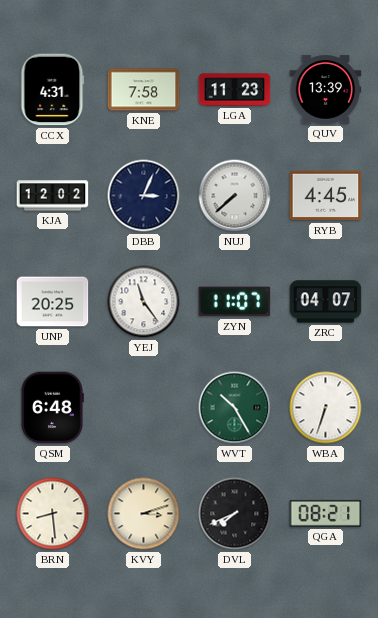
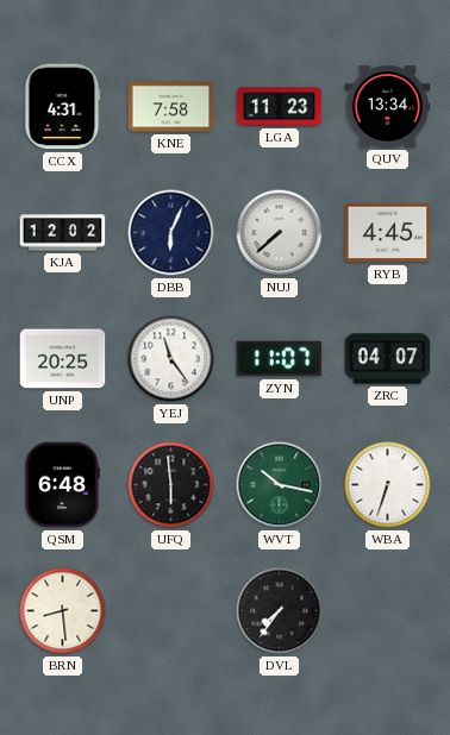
QUV: 13:39 -> 13:34
DBB: 3:04 -> 6:04
UFQ: none -> 5:59
WVT: 10:25 -> 10:17
KVY: 3:12 -> none
DVL: 7:41 -> 7:36
QGA: 08:21 -> none
